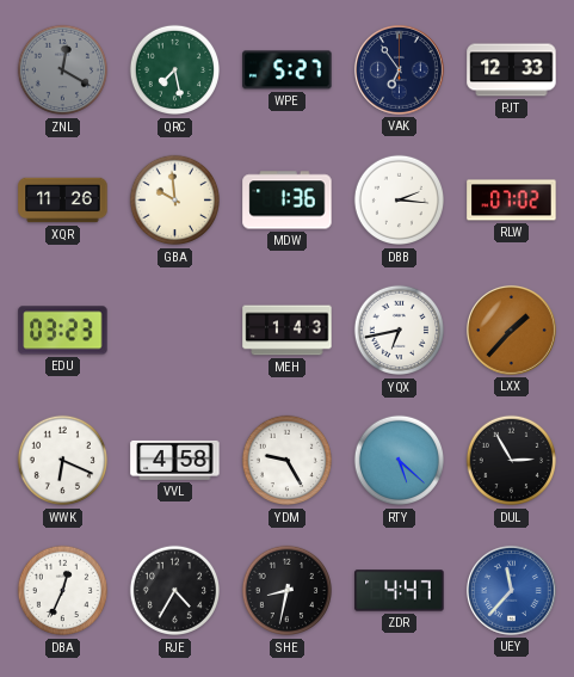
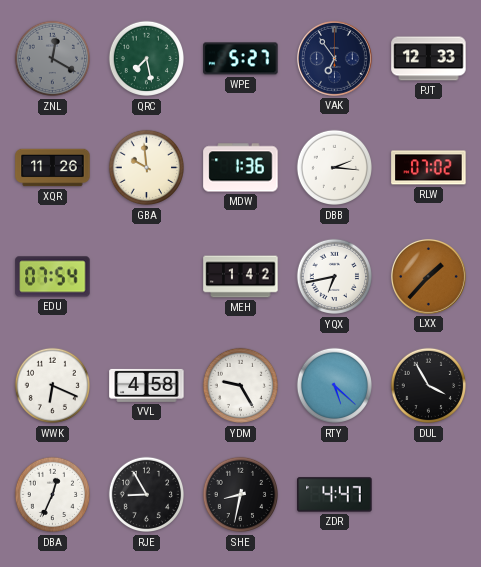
EDU: 03:23 -> 07:54
MEH: 1:43 -> 1:42
DUL: 2:55 -> 3:55
RJE: 4:35 -> 8:55
UEY: 11:37 -> none
